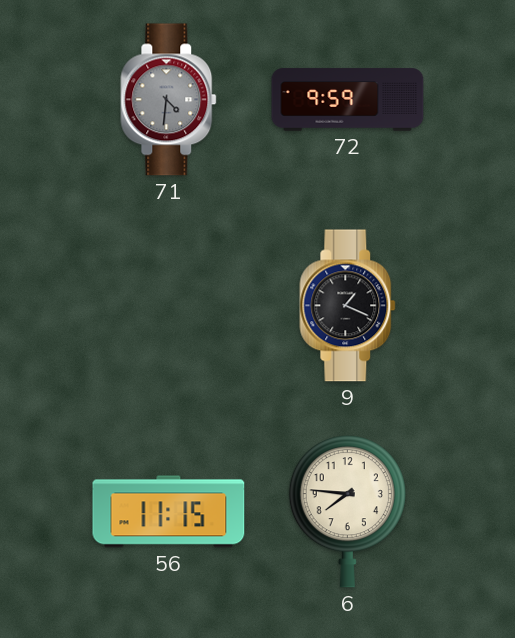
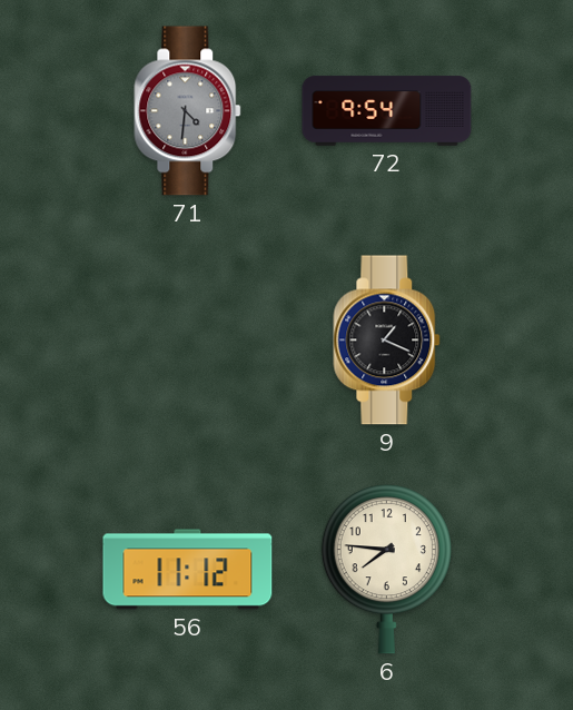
72: 9:59 -> 9:54
56: 11:15 -> 11:12
